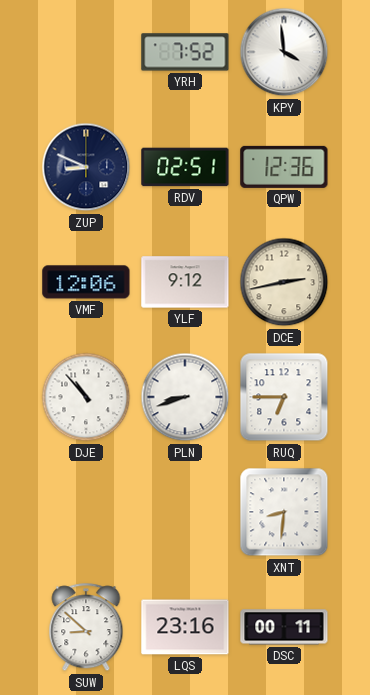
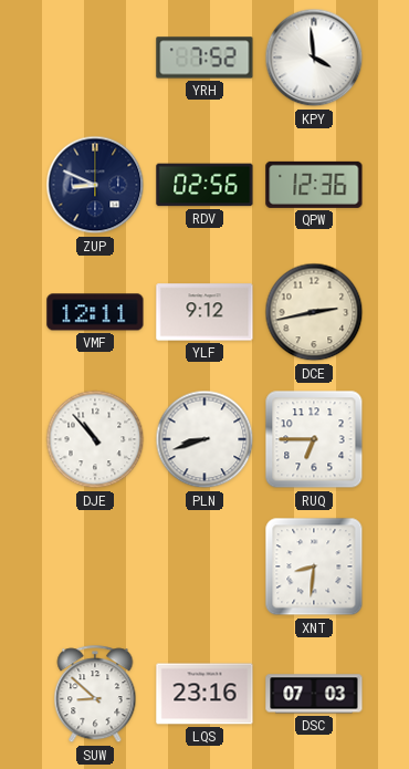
RDV: 02:51 -> 02:56
VMF: 12:06 -> 12:11
DSC: 00:11 -> 07:03
